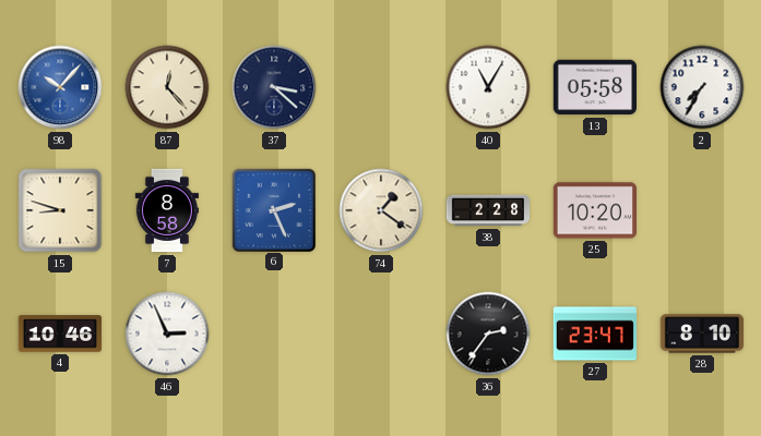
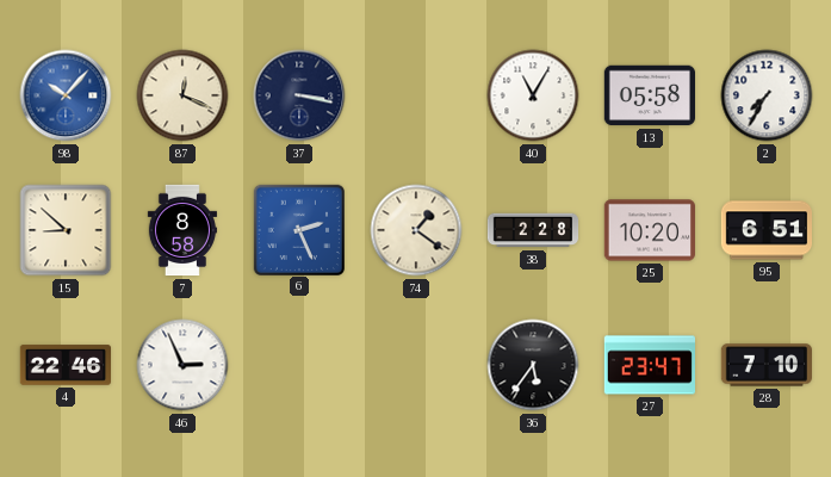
87: 12:23 -> 12:19
37: 3:22 -> 3:17
15: 8:48 -> 8:52
95: none -> 6:51
4: 10:46 -> 22:46
36: 2:36 -> 5:36
28: 8:10 -> 7:10
